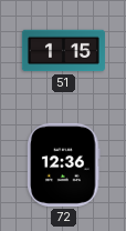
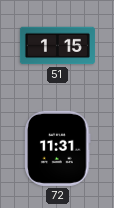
72: 12:36 -> 11:31
